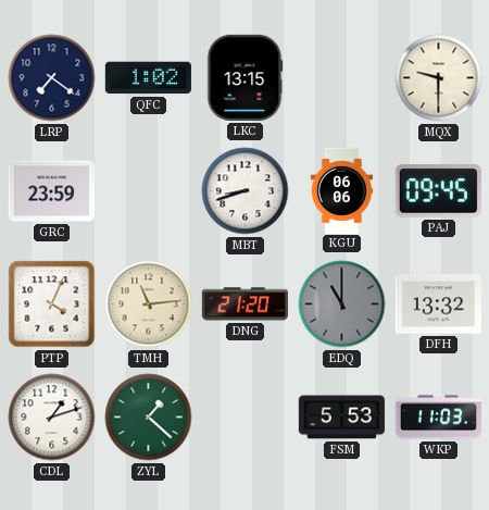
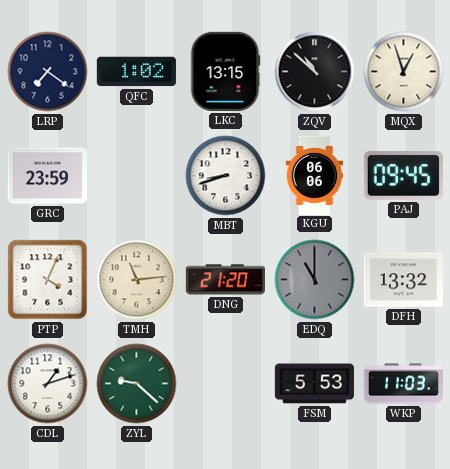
ZQV: none -> 10:52
MQX: 9:30 -> 12:57
ZYL: 1:22 -> 9:22
